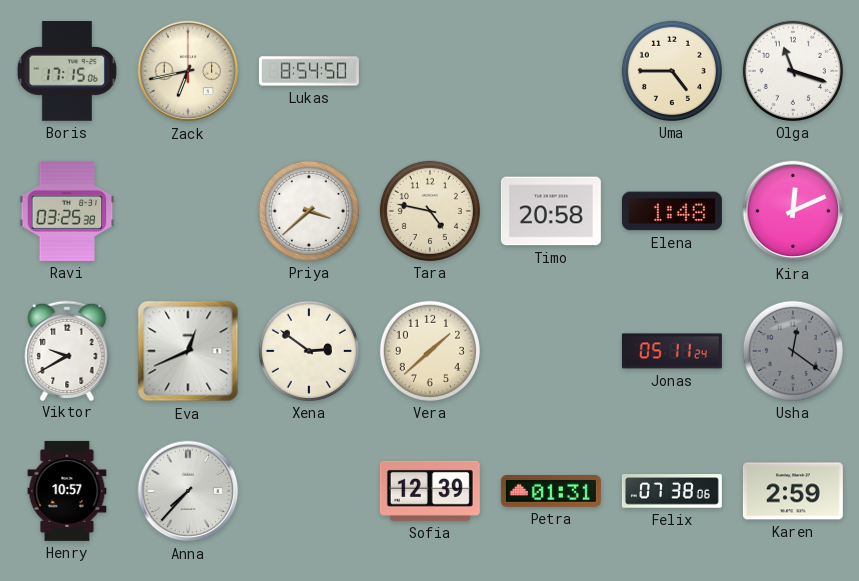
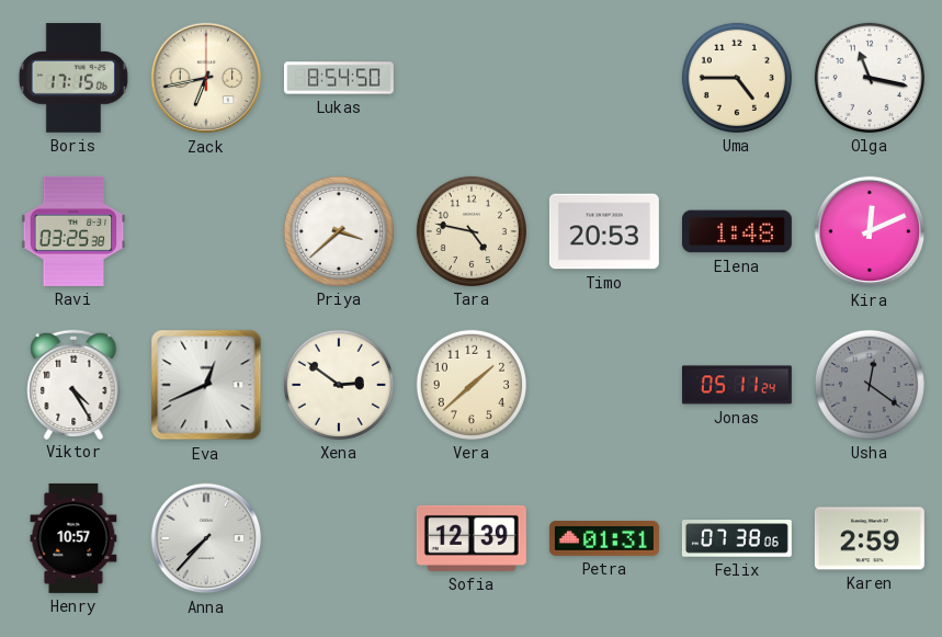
Olga: 11:18 -> 11:17
Timo: 20:58 -> 20:53
Viktor: 9:40 -> 4:25
